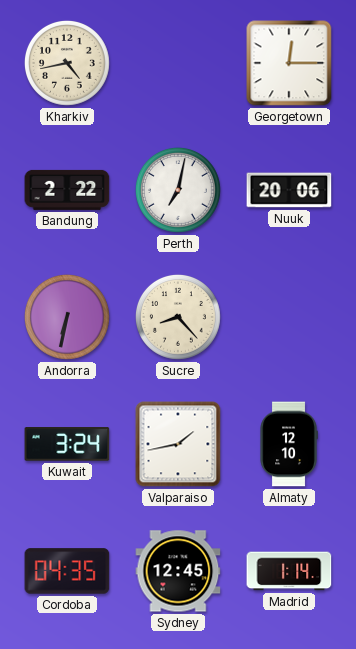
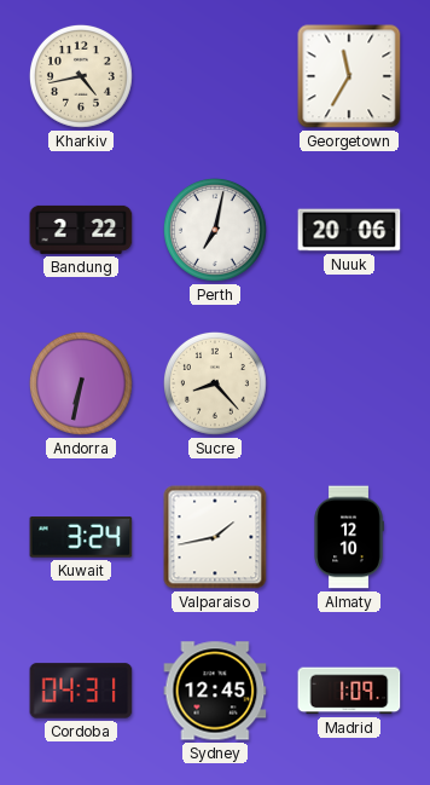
Georgetown: 12:15 -> 11:35
Cordoba: 04:35 -> 04:31
Madrid: 1:14 -> 1:09
